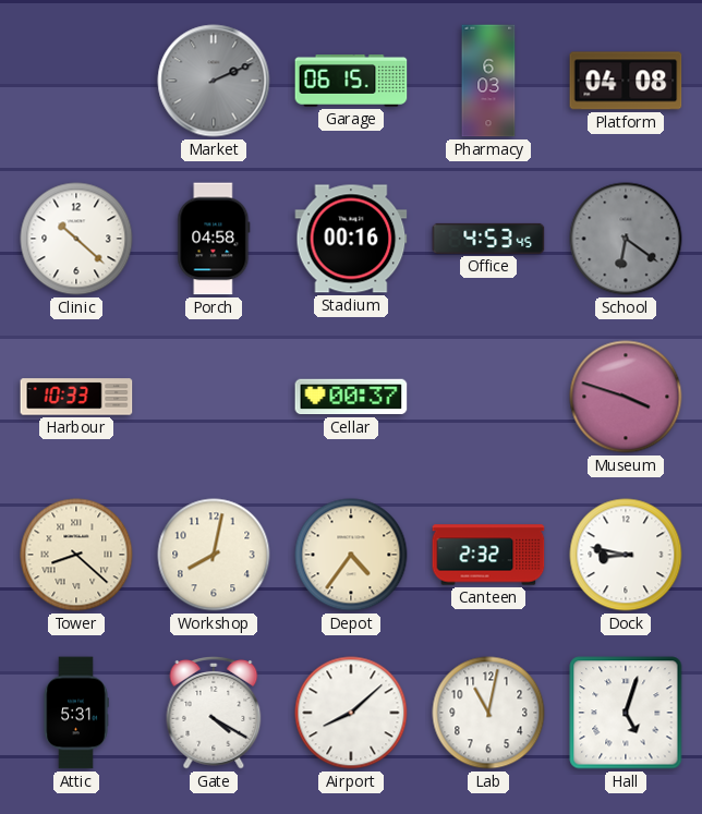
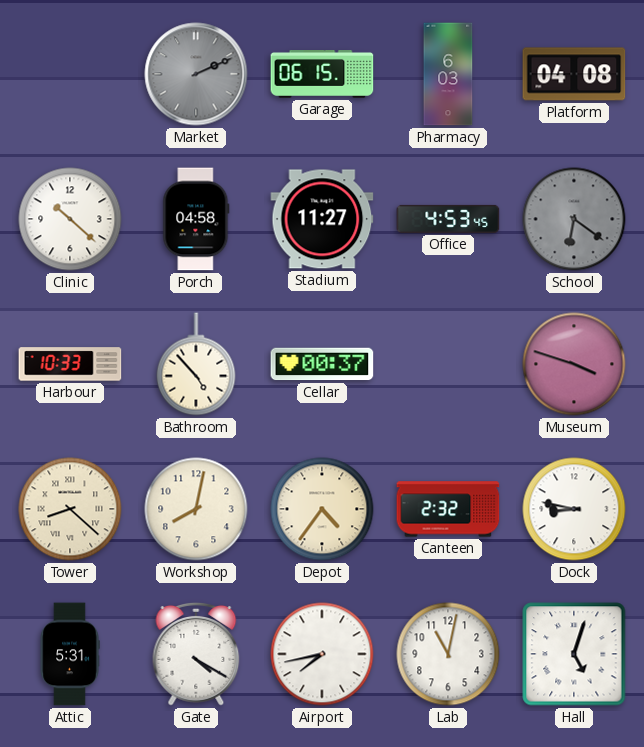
Stadium: 00:16 -> 11:27
Bathroom: none -> 4:53
Airport: 8:08 -> 7:43
